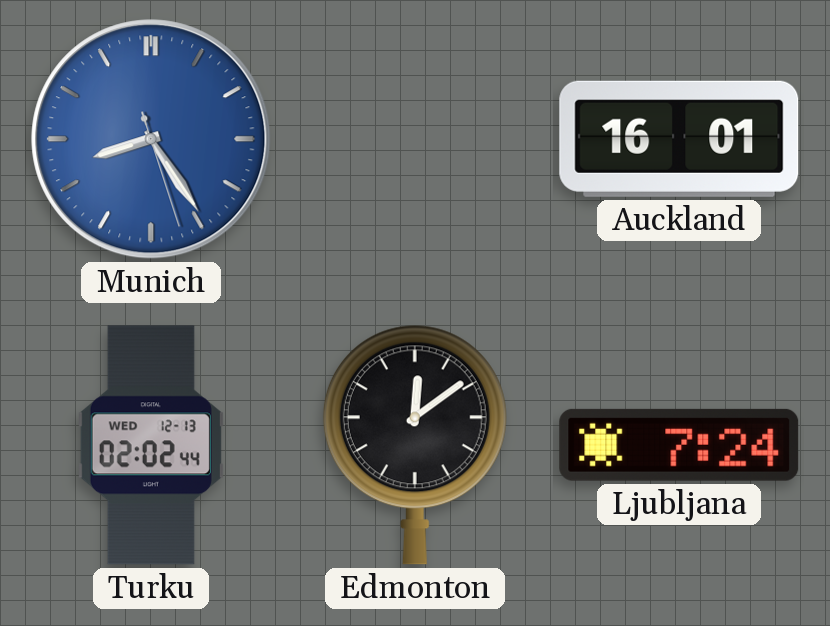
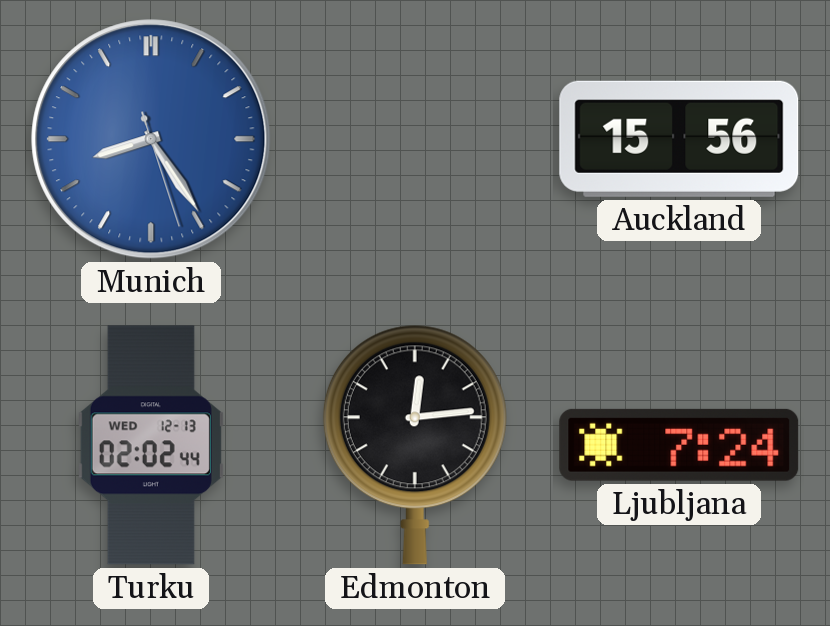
Auckland: 16:01 -> 15:56
Edmonton: 12:09 -> 12:14
